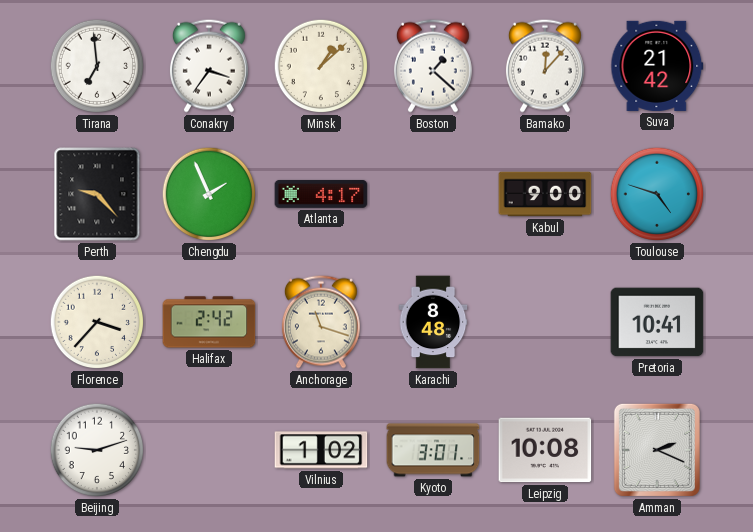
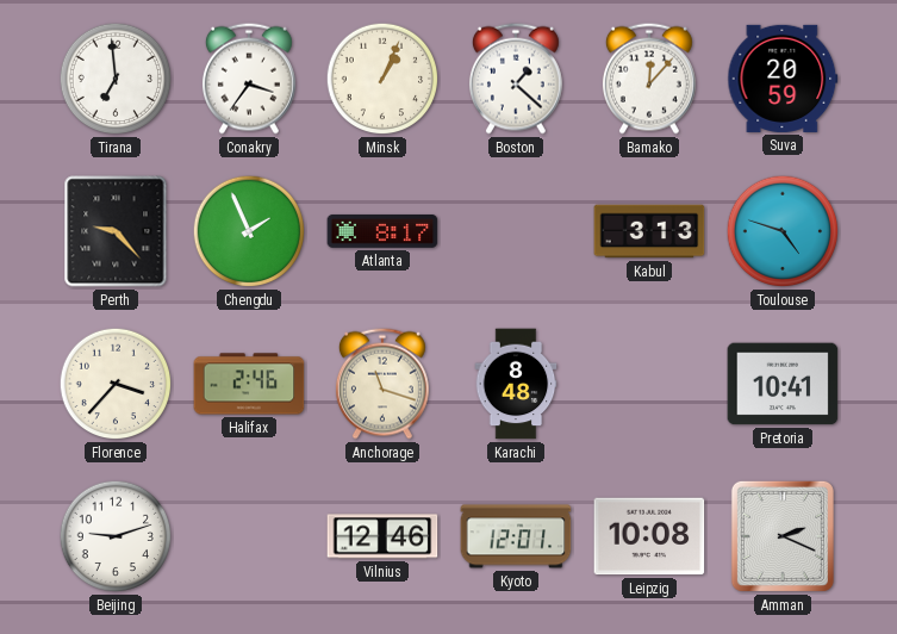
Minsk: 1:08 -> 1:04
Suva: 21:42 -> 20:59
Atlanta: 4:17 -> 8:17
Kabul: 9:00 -> 3:13
Halifax: 2:42 -> 2:46
Vilnius: 1:02 -> 12:46
Kyoto: 3:01 -> 12:01
